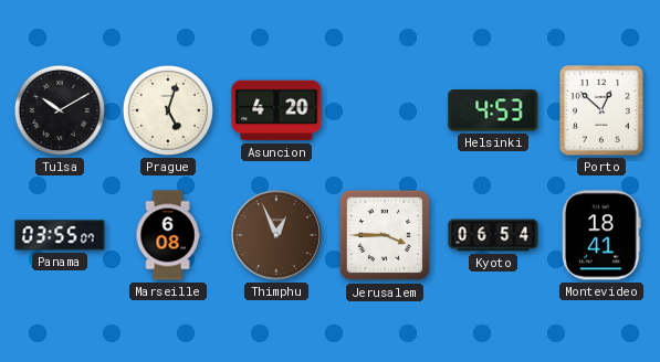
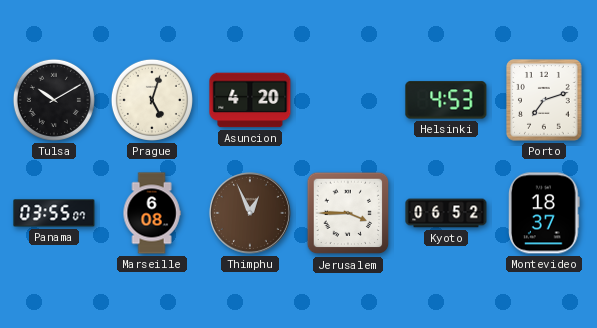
Porto: 12:52 -> 7:12
Kyoto: 06:54 -> 06:52
Montevideo: 18:41 -> 18:37
